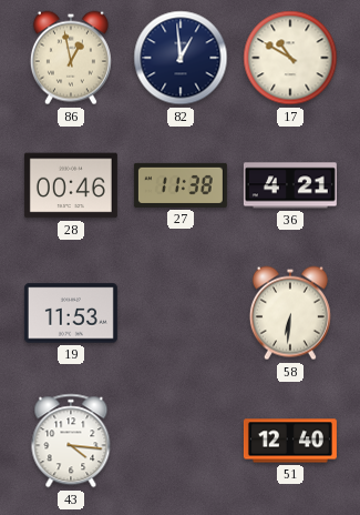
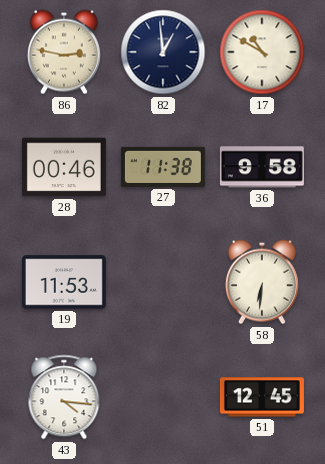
86: 12:58 -> 2:47
36: 4:21 -> 9:58
51: 12:40 -> 12:45
